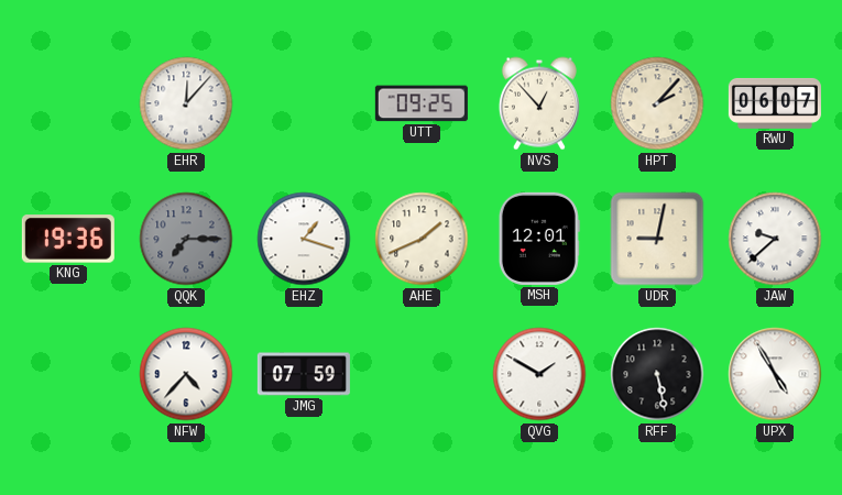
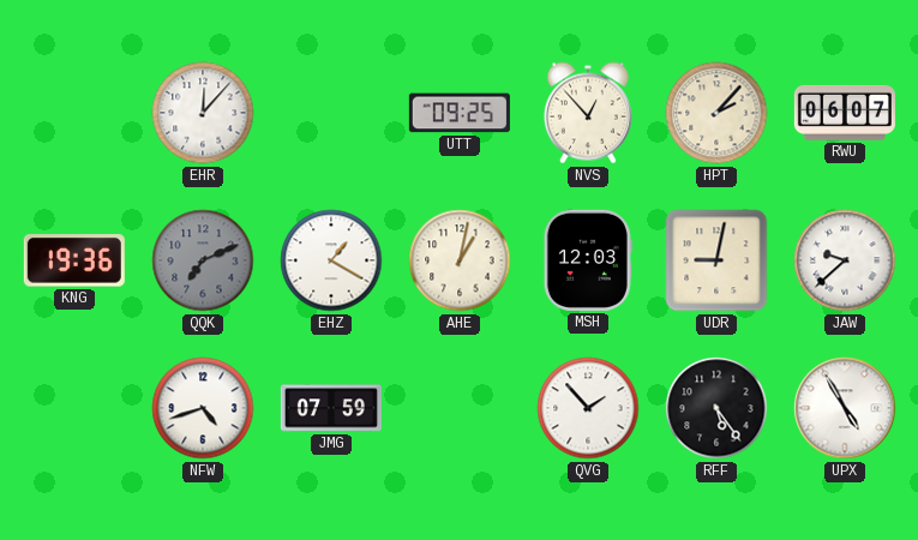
QQK: 7:15 -> 7:11
EHZ: 1:18 -> 1:20
AHE: 1:41 -> 1:02
MSH: 12:01 -> 12:03
NFW: 4:37 -> 4:42
QVG: 1:50 -> 1:53
RFF: 5:28 -> 5:24
